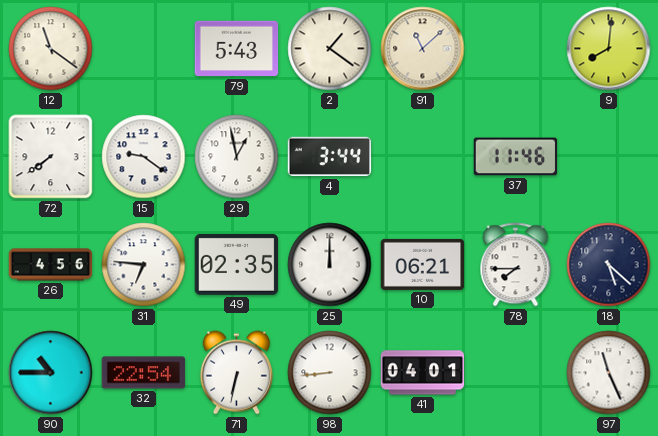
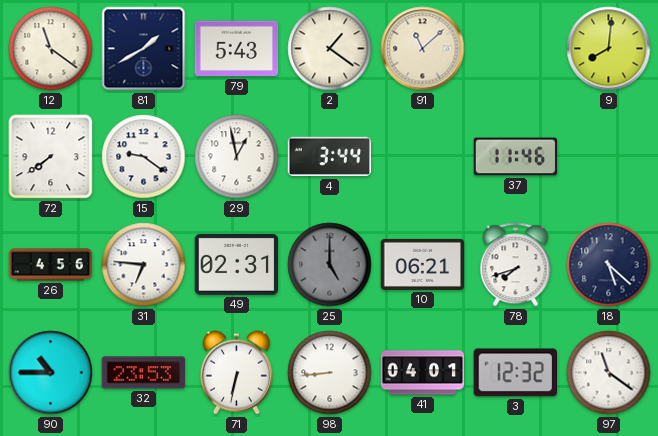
81: none -> 1:40
49: 02:35 -> 02:31
25: 12:00 -> 5:00
25 dial: white -> grey
78: 7:45 -> 7:42
32: 22:54 -> 23:53
3: none -> 12:32
97: 11:26 -> 11:21
